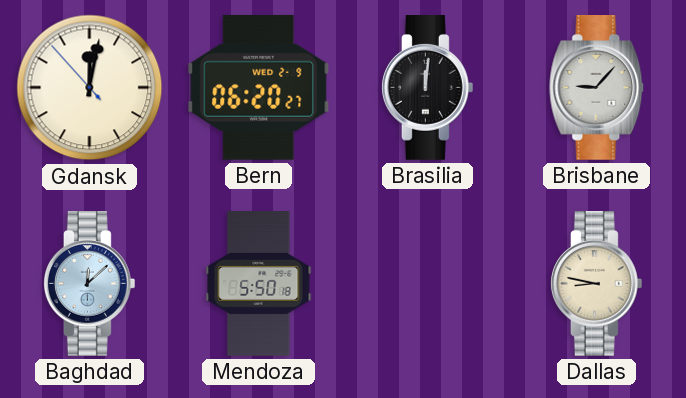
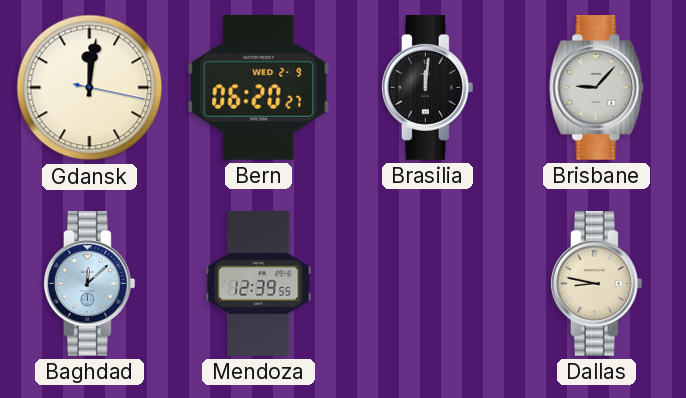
Gdansk: 12:01:53 -> 12:01:17
Mendoza: 5:50 -> 12:39
